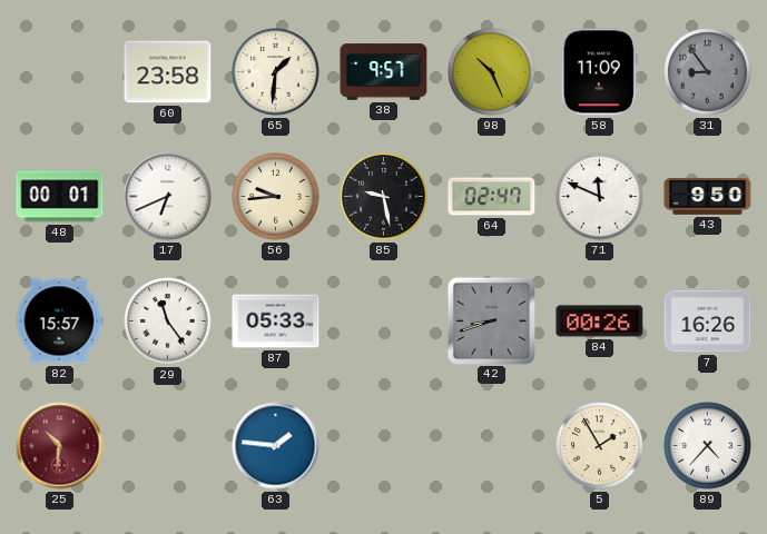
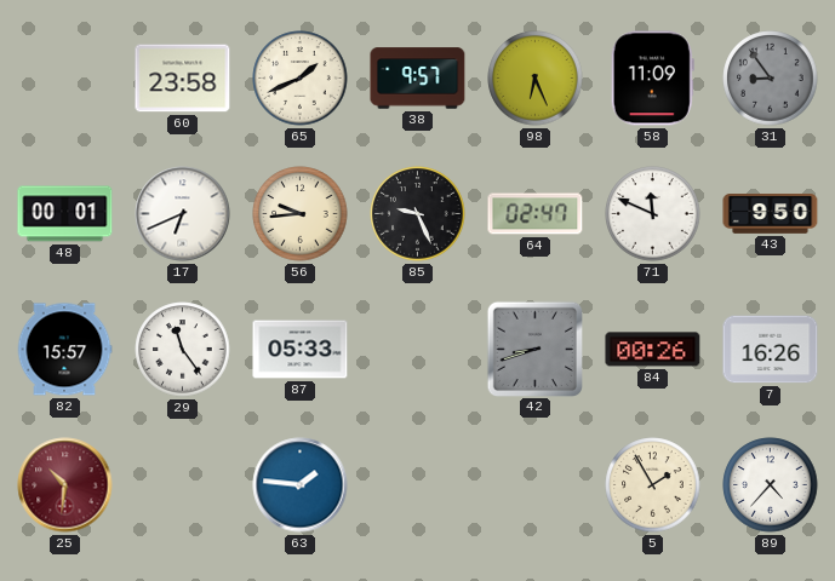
65: 1:31 -> 1:41
98: 10:26 -> 6:26
85: 9:28 -> 9:26
